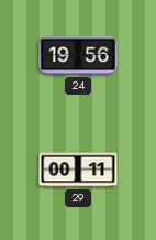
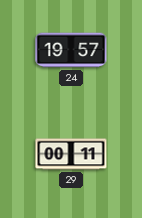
24: 19:56 -> 19:57
